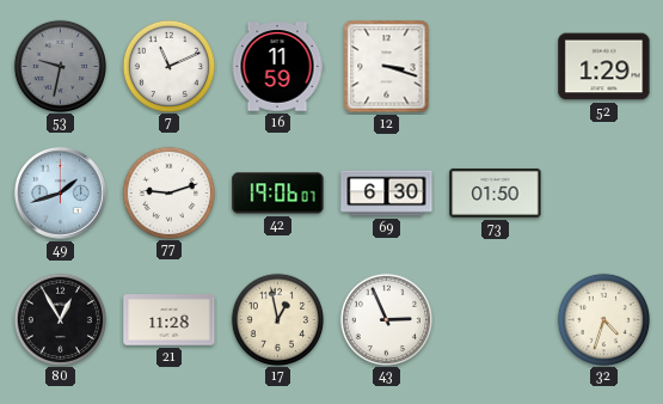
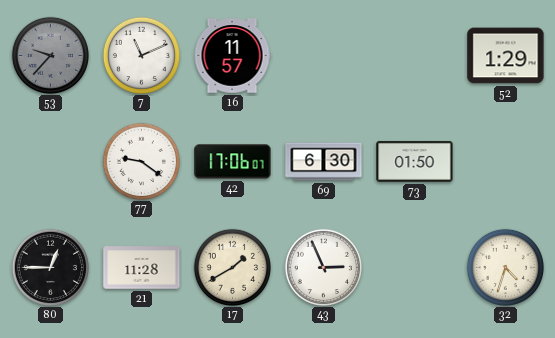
53: 9:32 -> 9:37
16: 11:59 -> 11:57
12: 3:18 -> none
49: 1:42 -> none
77: 9:12 -> 9:21
42: 19:06 -> 17:06
80: 12:55 -> 12:45
17: 12:58 -> 1:40
